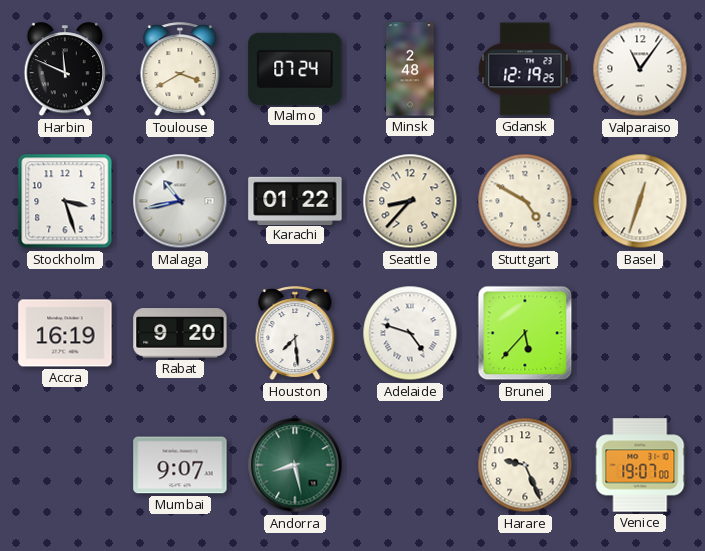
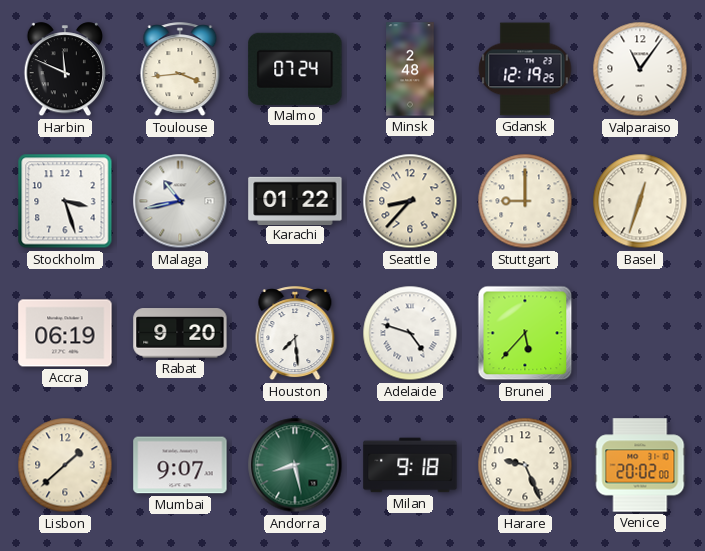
Toulouse: 3:40 -> 3:44
Stuttgart: 4:50 -> 9:00
Accra: 16:19 -> 06:19
Lisbon: none -> 1:38
Milan: none -> 9:18
Venice: 19:07 -> 20:02
